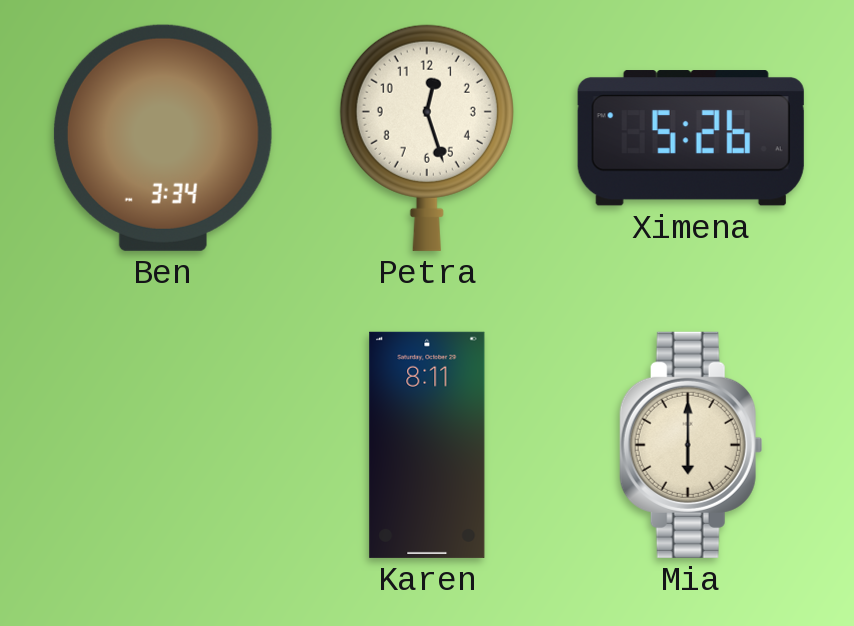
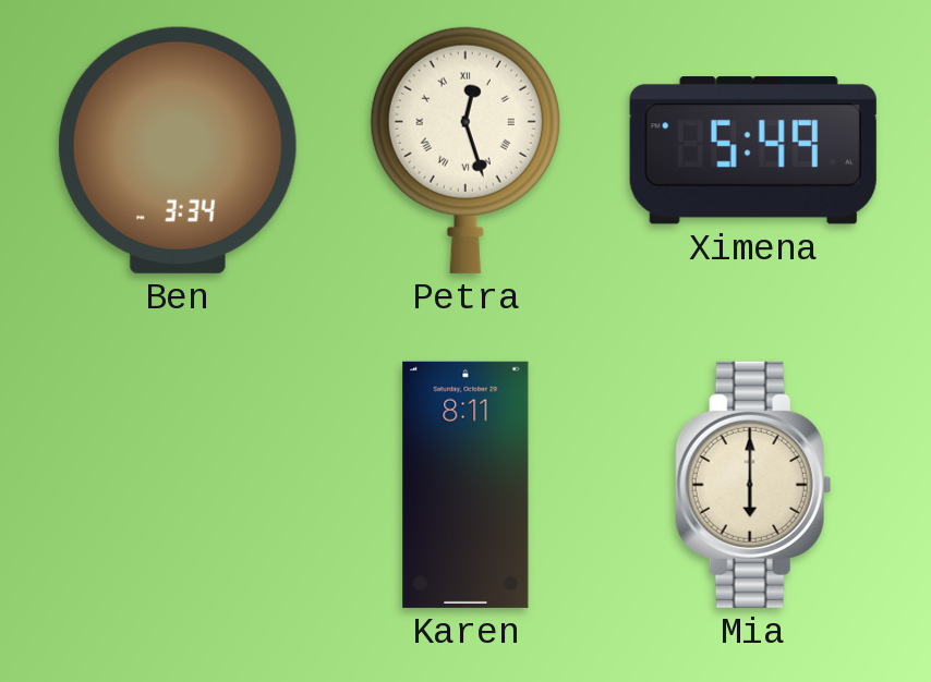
Petra numerals: Arabic -> Roman
Ximena: 5:26 -> 5:49
